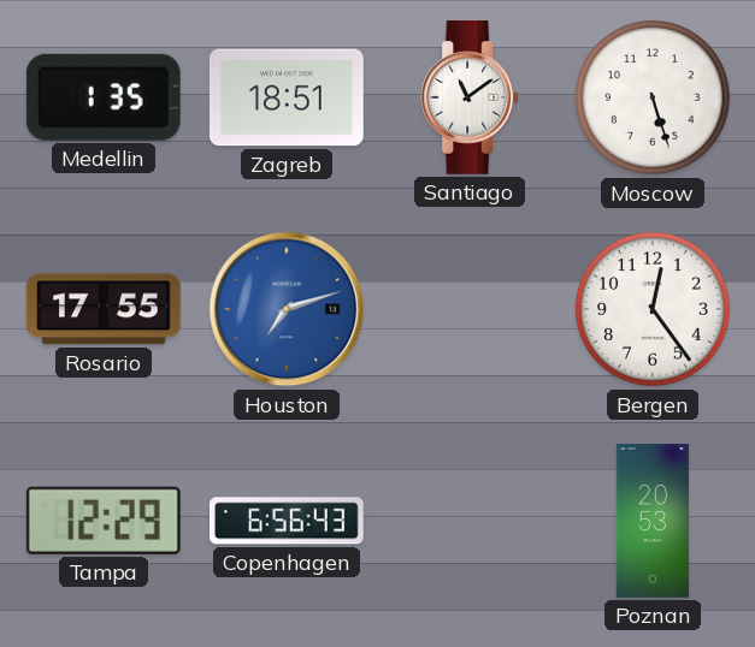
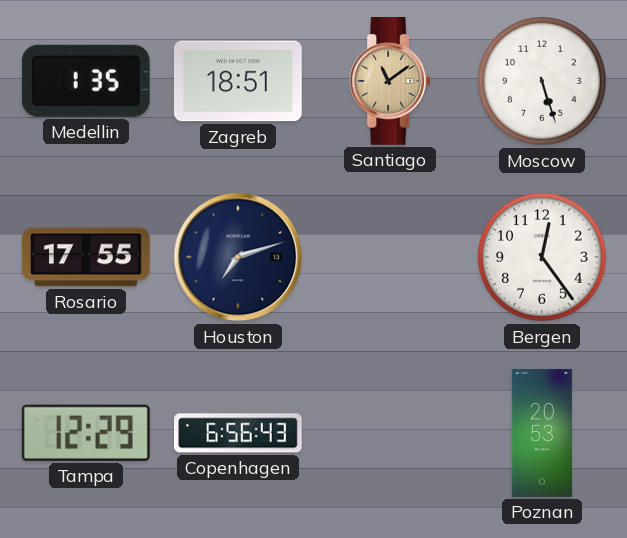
Santiago dial: white -> champagne
Houston dial: blue -> navy
